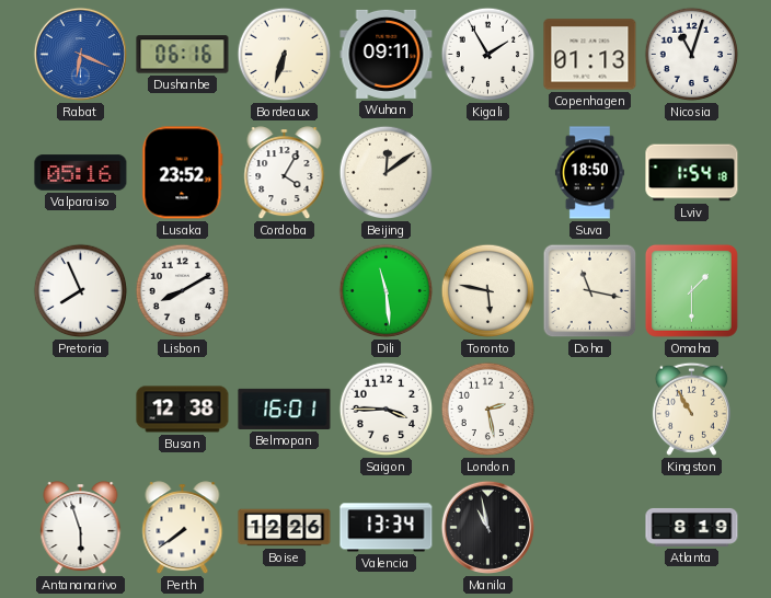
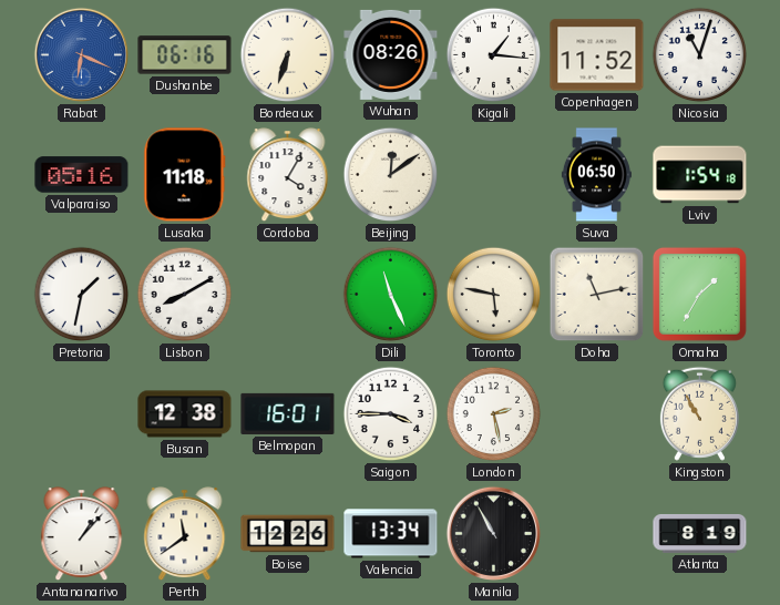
Wuhan: 09:11 -> 08:26
Kigali: 1:55 -> 1:16
Copenhagen: 01:13 -> 11:52
Lusaka: 23:52 -> 11:18
Suva: 18:50 -> 06:50
Pretoria: 7:56 -> 1:32
Dili: 11:29 -> 11:26
Doha: 11:17 -> 11:13
Omaha: 1:30 -> 1:35
Antananarivo: 5:57 -> 1:07
Perth: 7:39 -> 11:39
Manila: 10:58 -> 10:55
